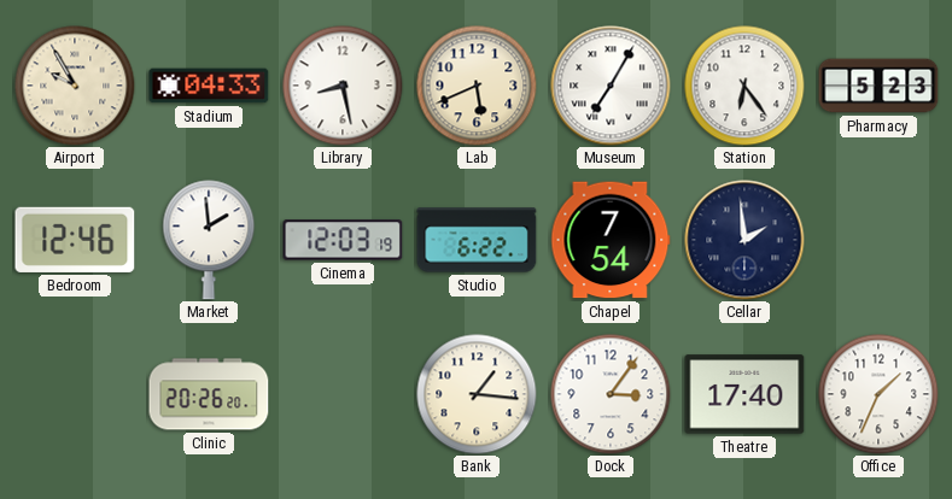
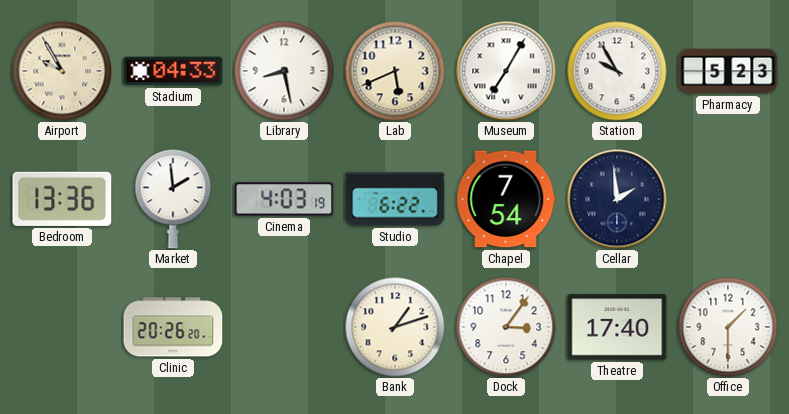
Station: 6:24 -> 9:55
Bedroom: 12:46 -> 13:36
Cinema: 12:03 -> 4:03
Bank: 1:16 -> 1:12
Office: 1:34 -> 1:30
